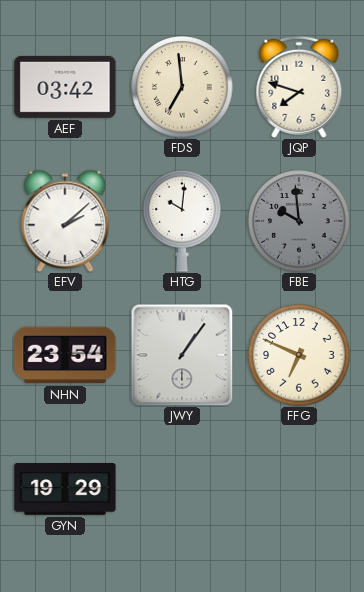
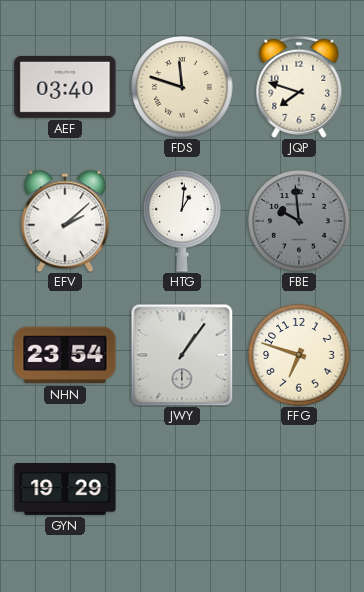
AEF: 03:42 -> 03:40
FDS: 6:59 -> 11:48
HTG: 10:01 -> 1:01
FFG: 6:49 -> 6:48
